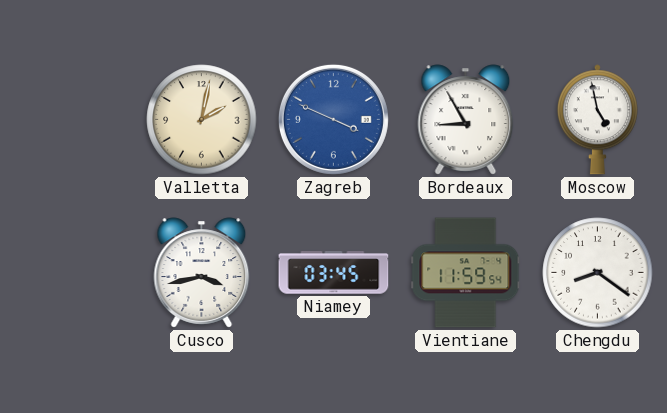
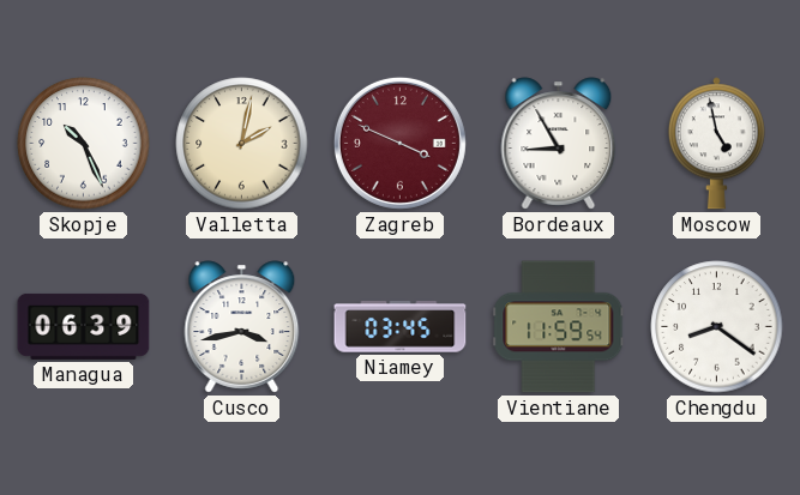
Skopje: none -> 10:26
Zagreb dial: blue -> burgundy
Managua: none -> 06:39
